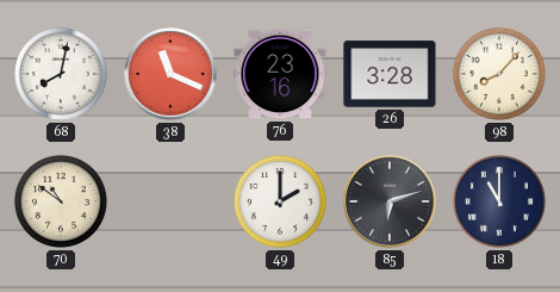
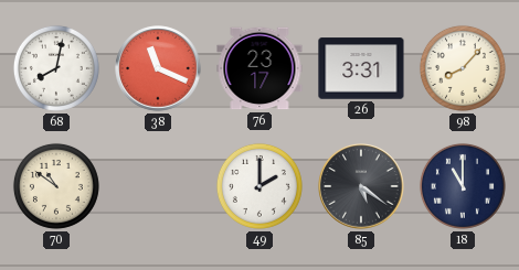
76: 23:16 -> 23:17
26: 3:28 -> 3:31
85: 6:12 -> 5:21
